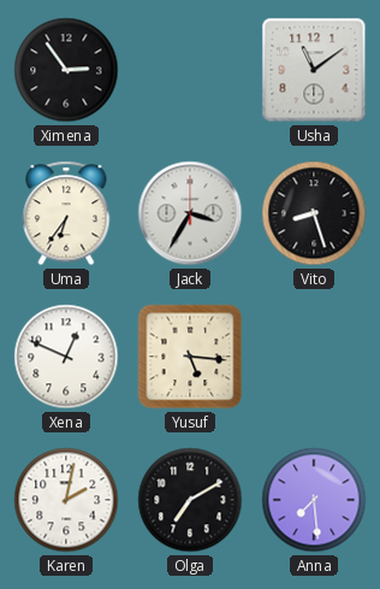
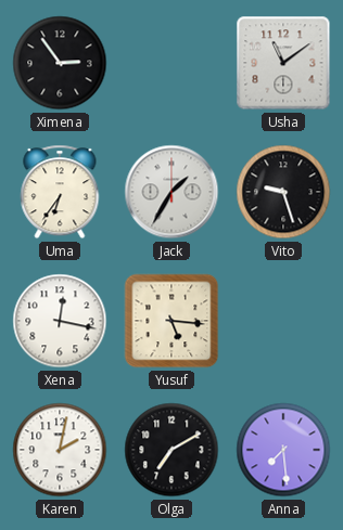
Jack: 3:35 -> 1:35
Vito: 8:27 -> 9:27
Xena: 12:49 -> 12:17
